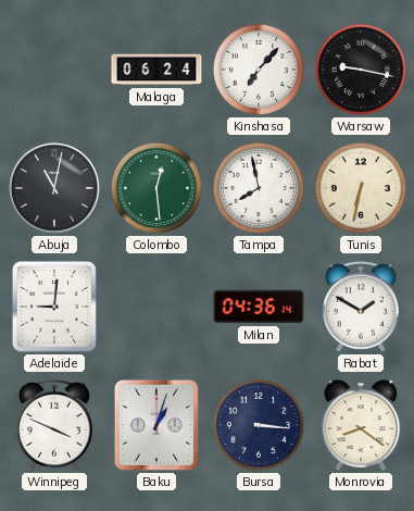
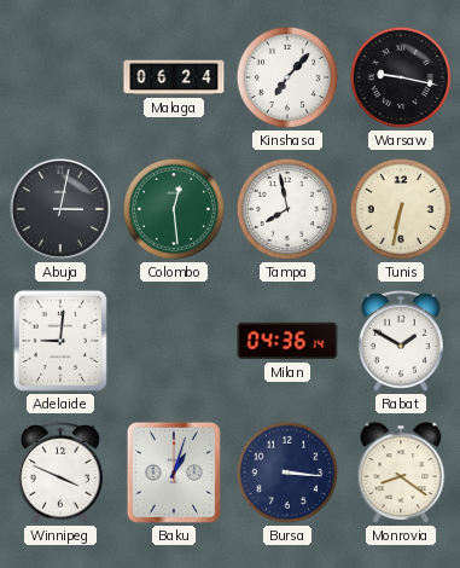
Abuja: 11:02 -> 3:02
